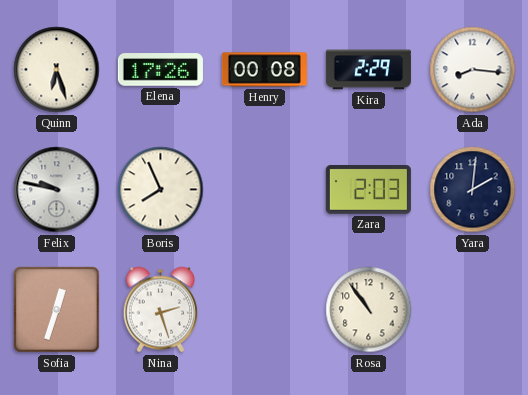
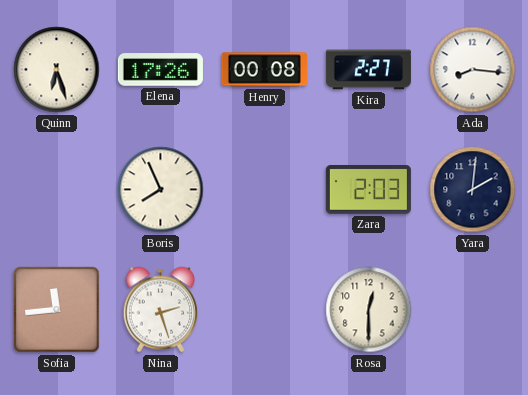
Kira: 2:29 -> 2:27
Felix: 9:47 -> none
Sofia: 12:33 -> 11:44
Rosa: 10:54 -> 12:30
